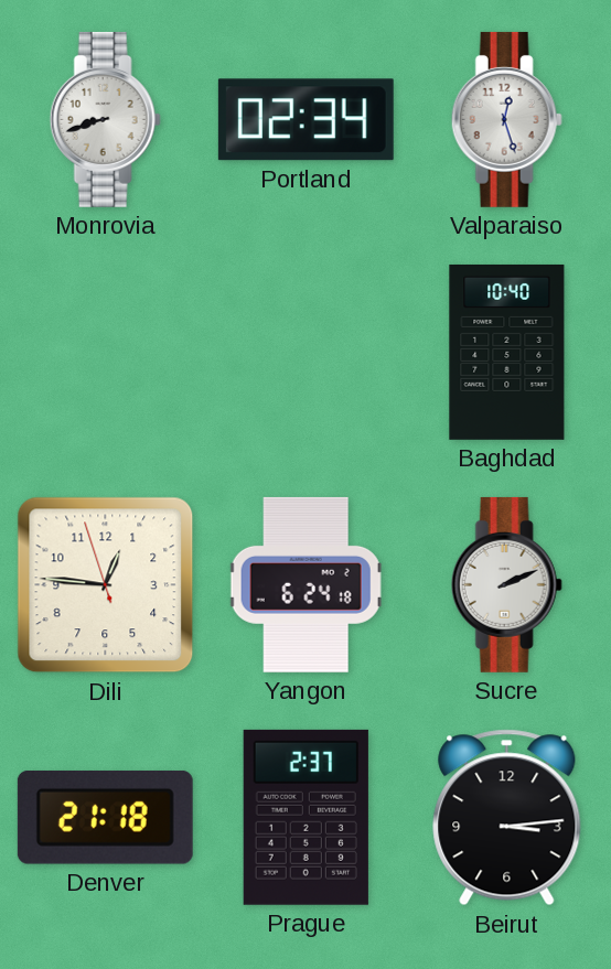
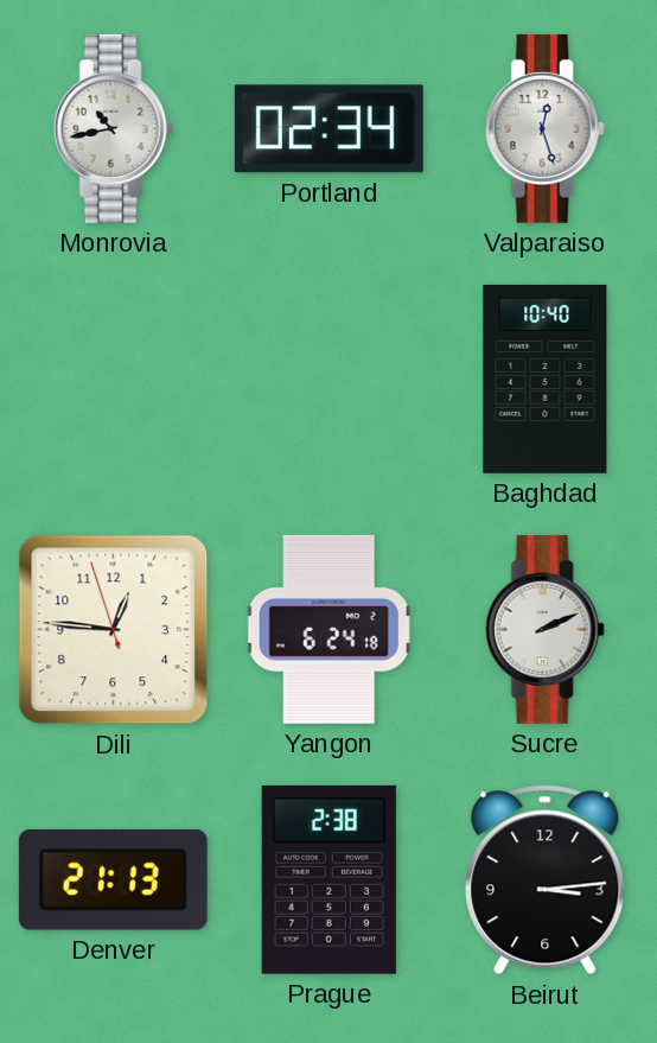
Monrovia: 8:42 -> 10:43
Denver: 21:18 -> 21:13
Prague: 2:37 -> 2:38
